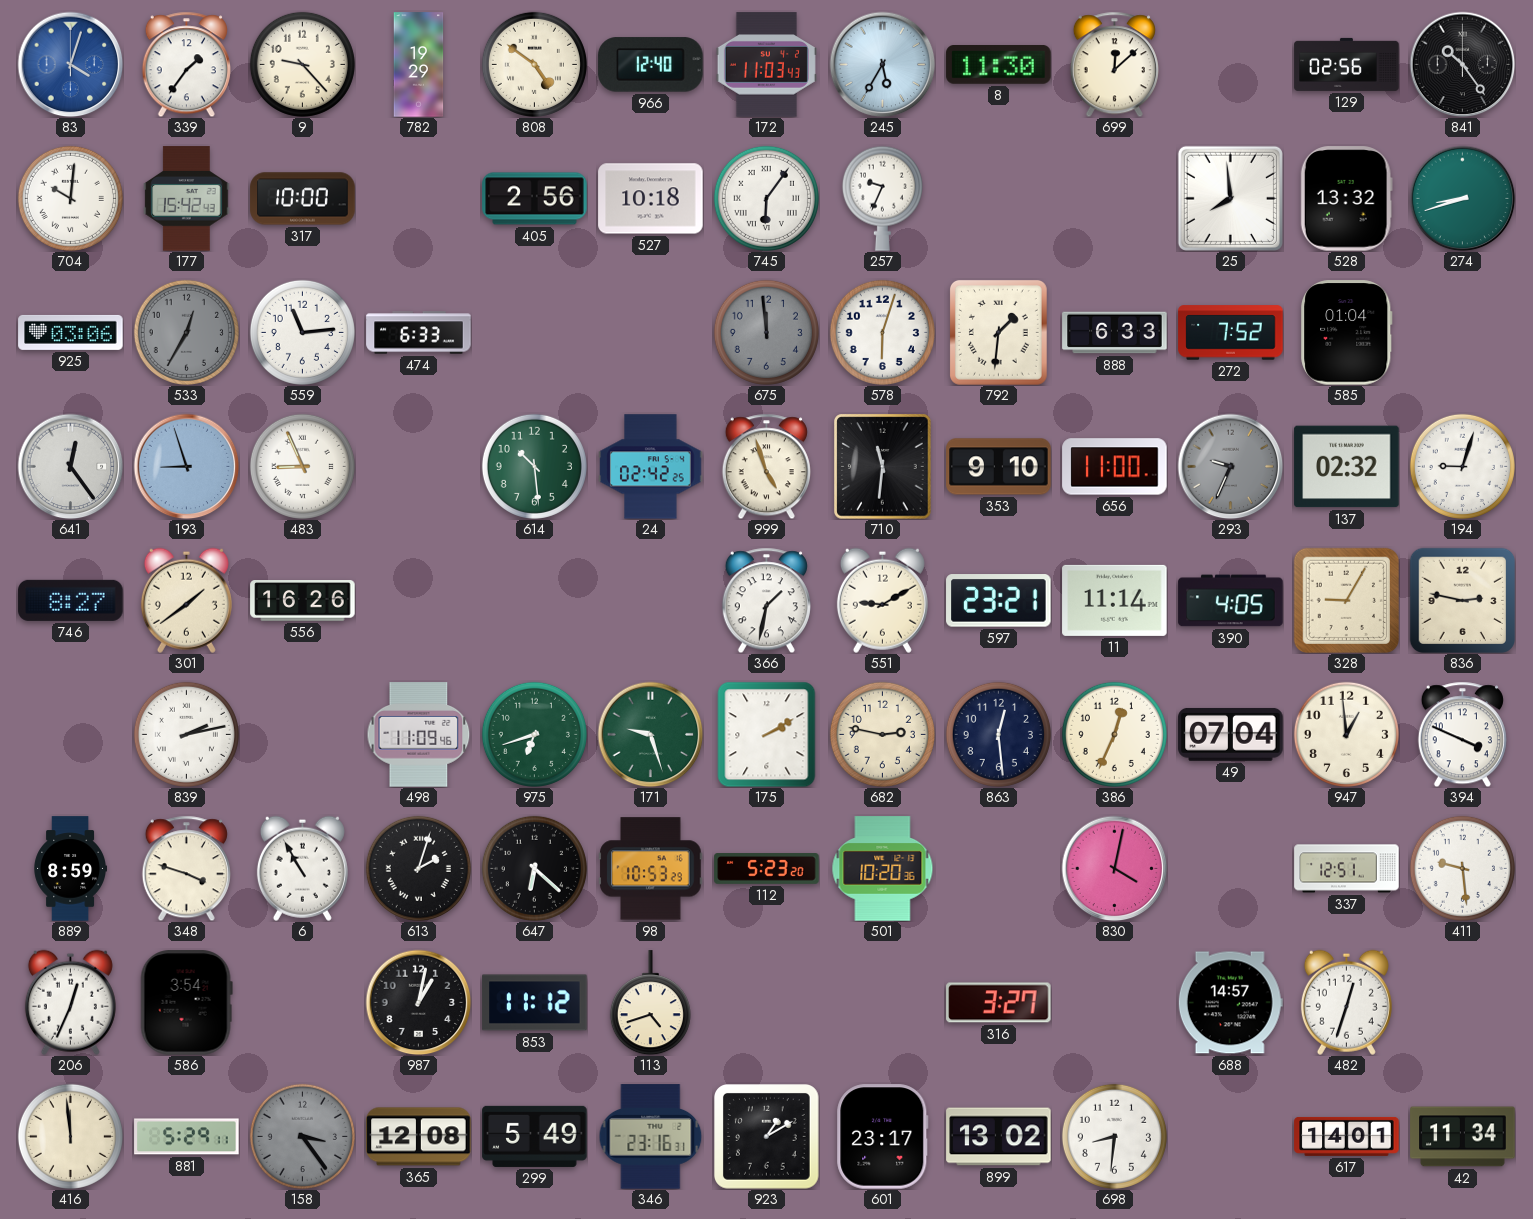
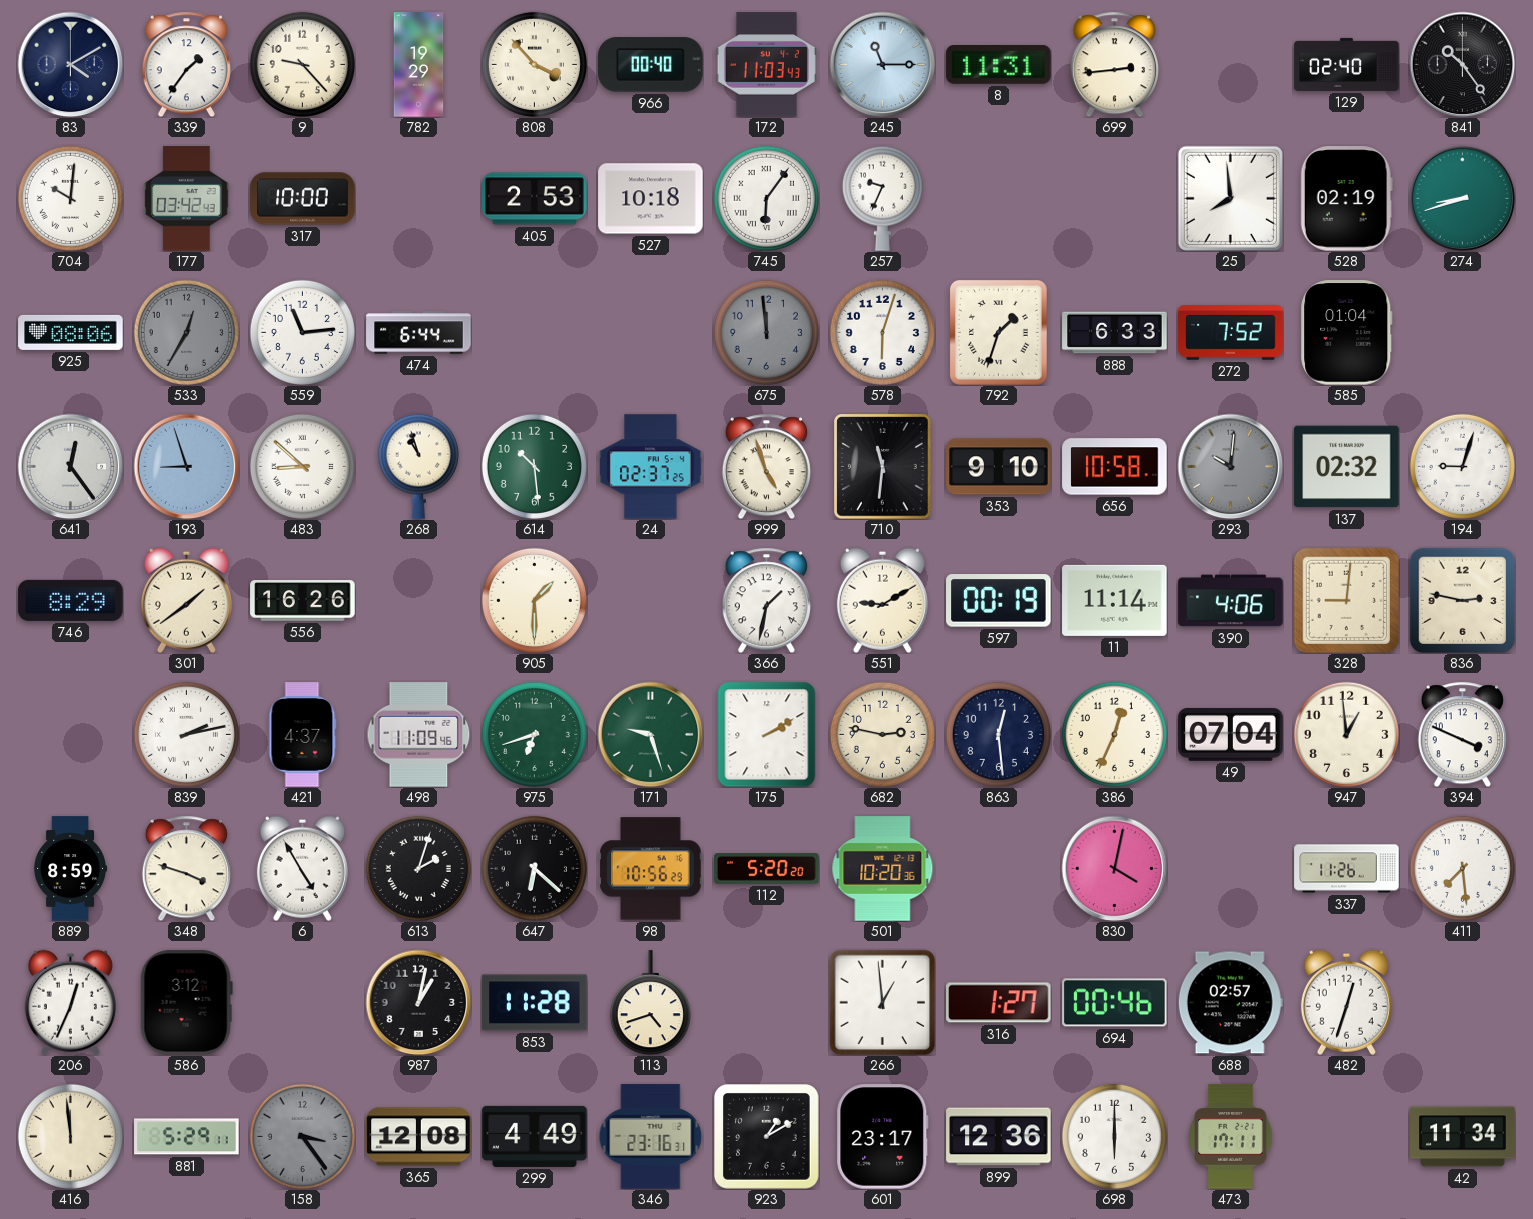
83: 4:03 -> 4:10
83 dial: blue -> navy
808: 4:51 -> 3:53
966: 12:40 -> 00:40
245: 5:35 -> 11:15
8: 11:30 -> 11:31
699: 12:08 -> 2:44
129: 02:56 -> 02:40
177: 15:42 -> 03:42
405: 2:56 -> 2:53
528: 13:32 -> 02:19
925: 03:06 -> 08:06
474: 6:33 -> 6:44
792: 1:31 -> 1:33
483: 8:56 -> 8:52
268: none -> 10:57
24: 02:42 -> 02:37
656: 11:00 -> 10:58
293: 9:34 -> 10:01
746: 8:27 -> 8:29
905: none -> 1:30
597: 23:21 -> 00:19
390: 4:05 -> 4:06
328: 9:05 -> 9:01
421: none -> 4:37
6: 10:55 -> 4:55
98: 10:53 -> 10:56
112: 5:23 -> 5:20
337: 12:51 -> 11:26
411: 9:29 -> 7:29
586: 3:54 -> 3:12
853: 11:12 -> 11:28
266: none -> 12:59
316: 3:27 -> 1:27
694: none -> 00:46
688: 14:57 -> 02:57
299: 5:49 -> 4:49
899: 13:02 -> 12:36
698: 8:31 -> 6:00
473: none -> 17:11
617: 14:01 -> none
